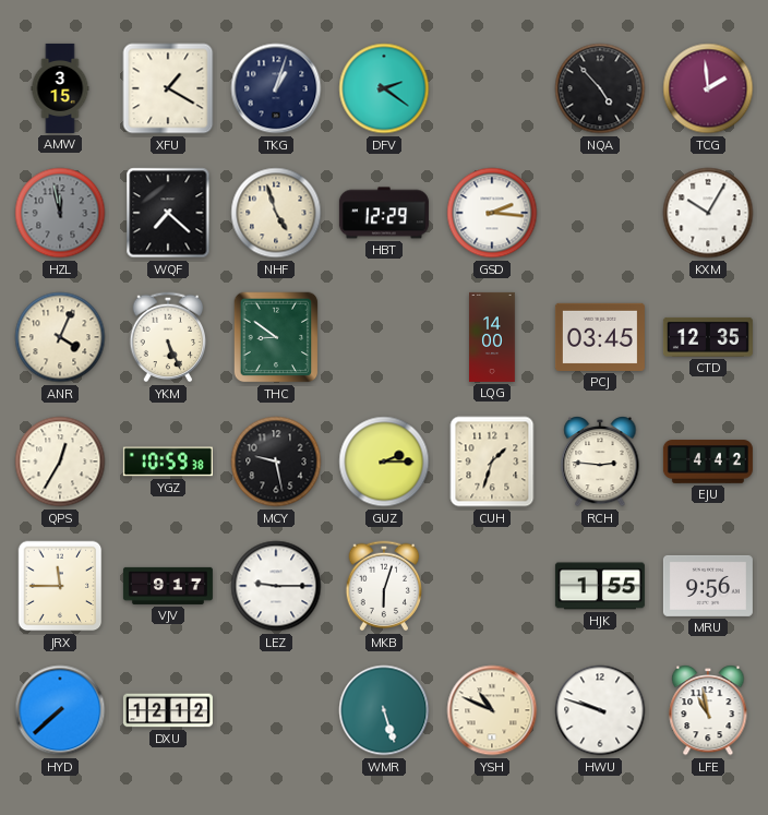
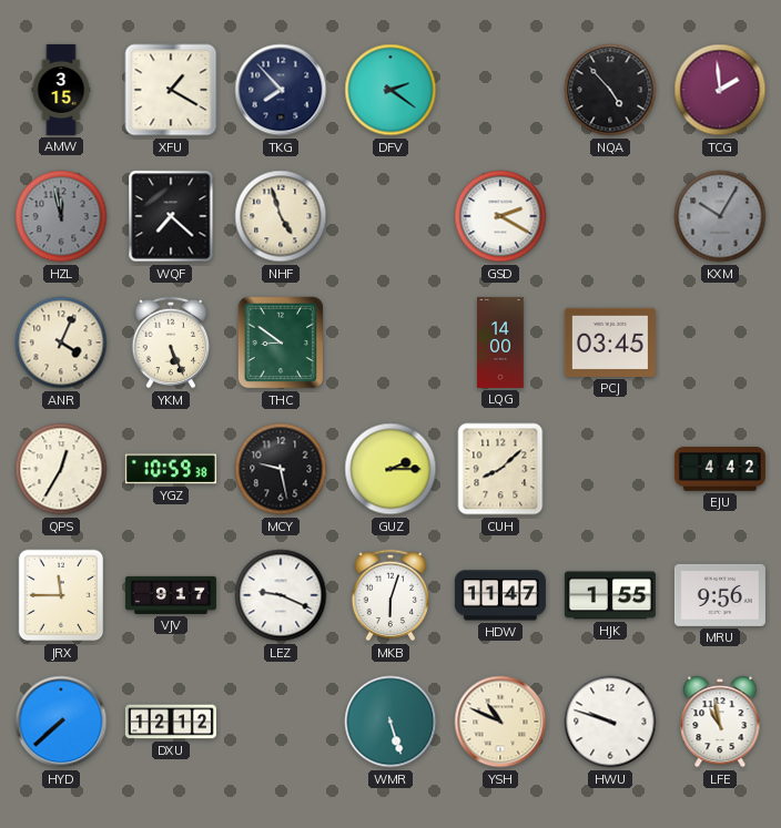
TKG: 1:03 -> 7:53
HBT: 12:29 -> none
GSD: 2:16 -> 2:20
KXM dial: white -> grey
CTD: 12:35 -> none
CUH: 1:33 -> 8:08
RCH: 2:46 -> none
LEZ: 9:15 -> 9:19
HDW: none -> 11:47
